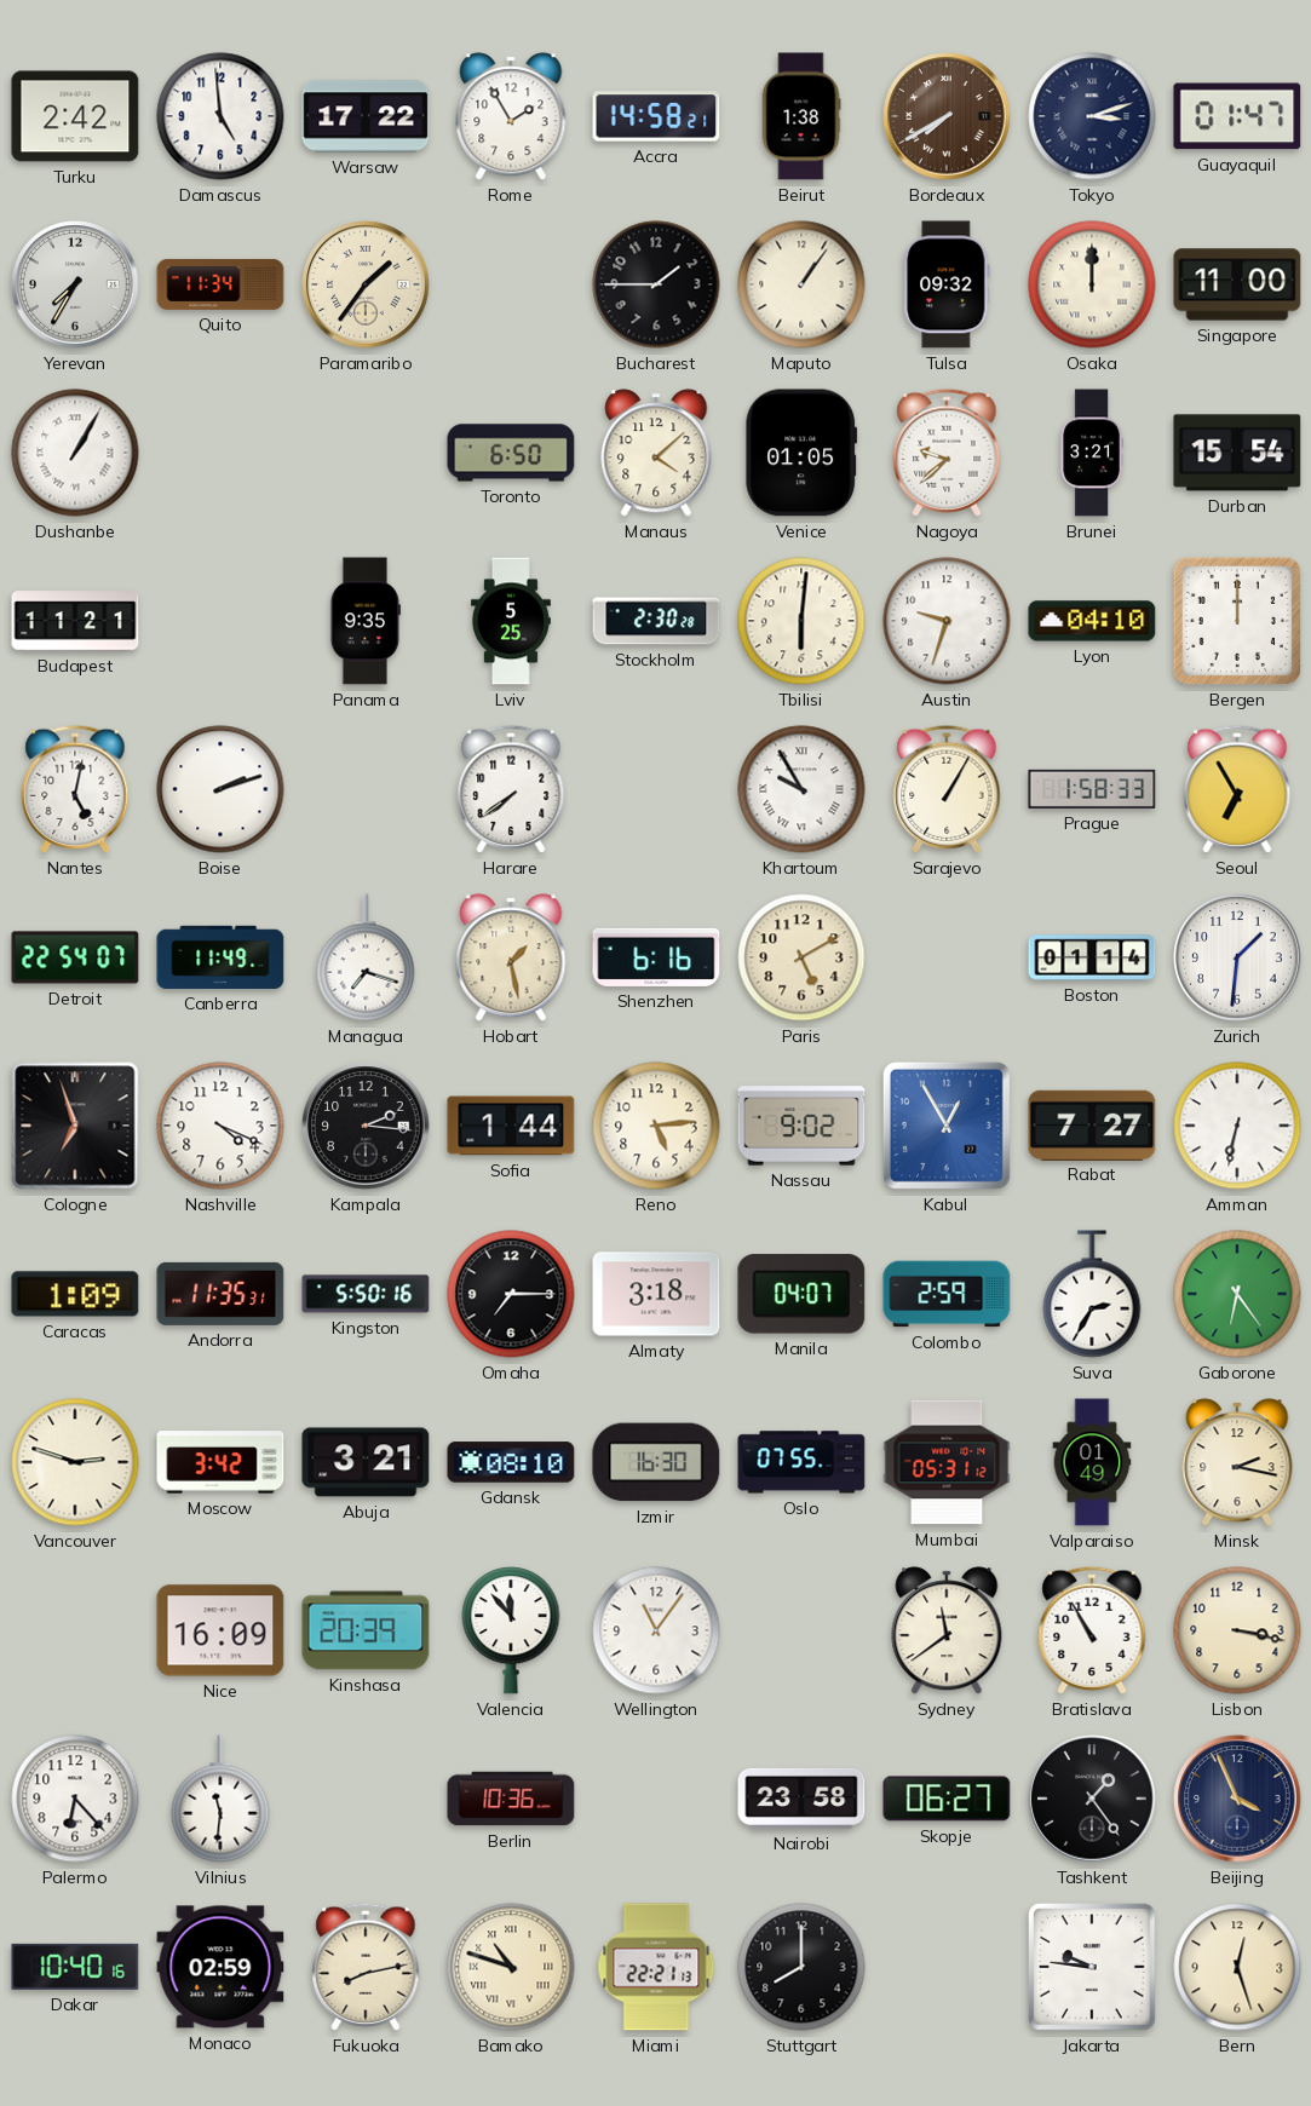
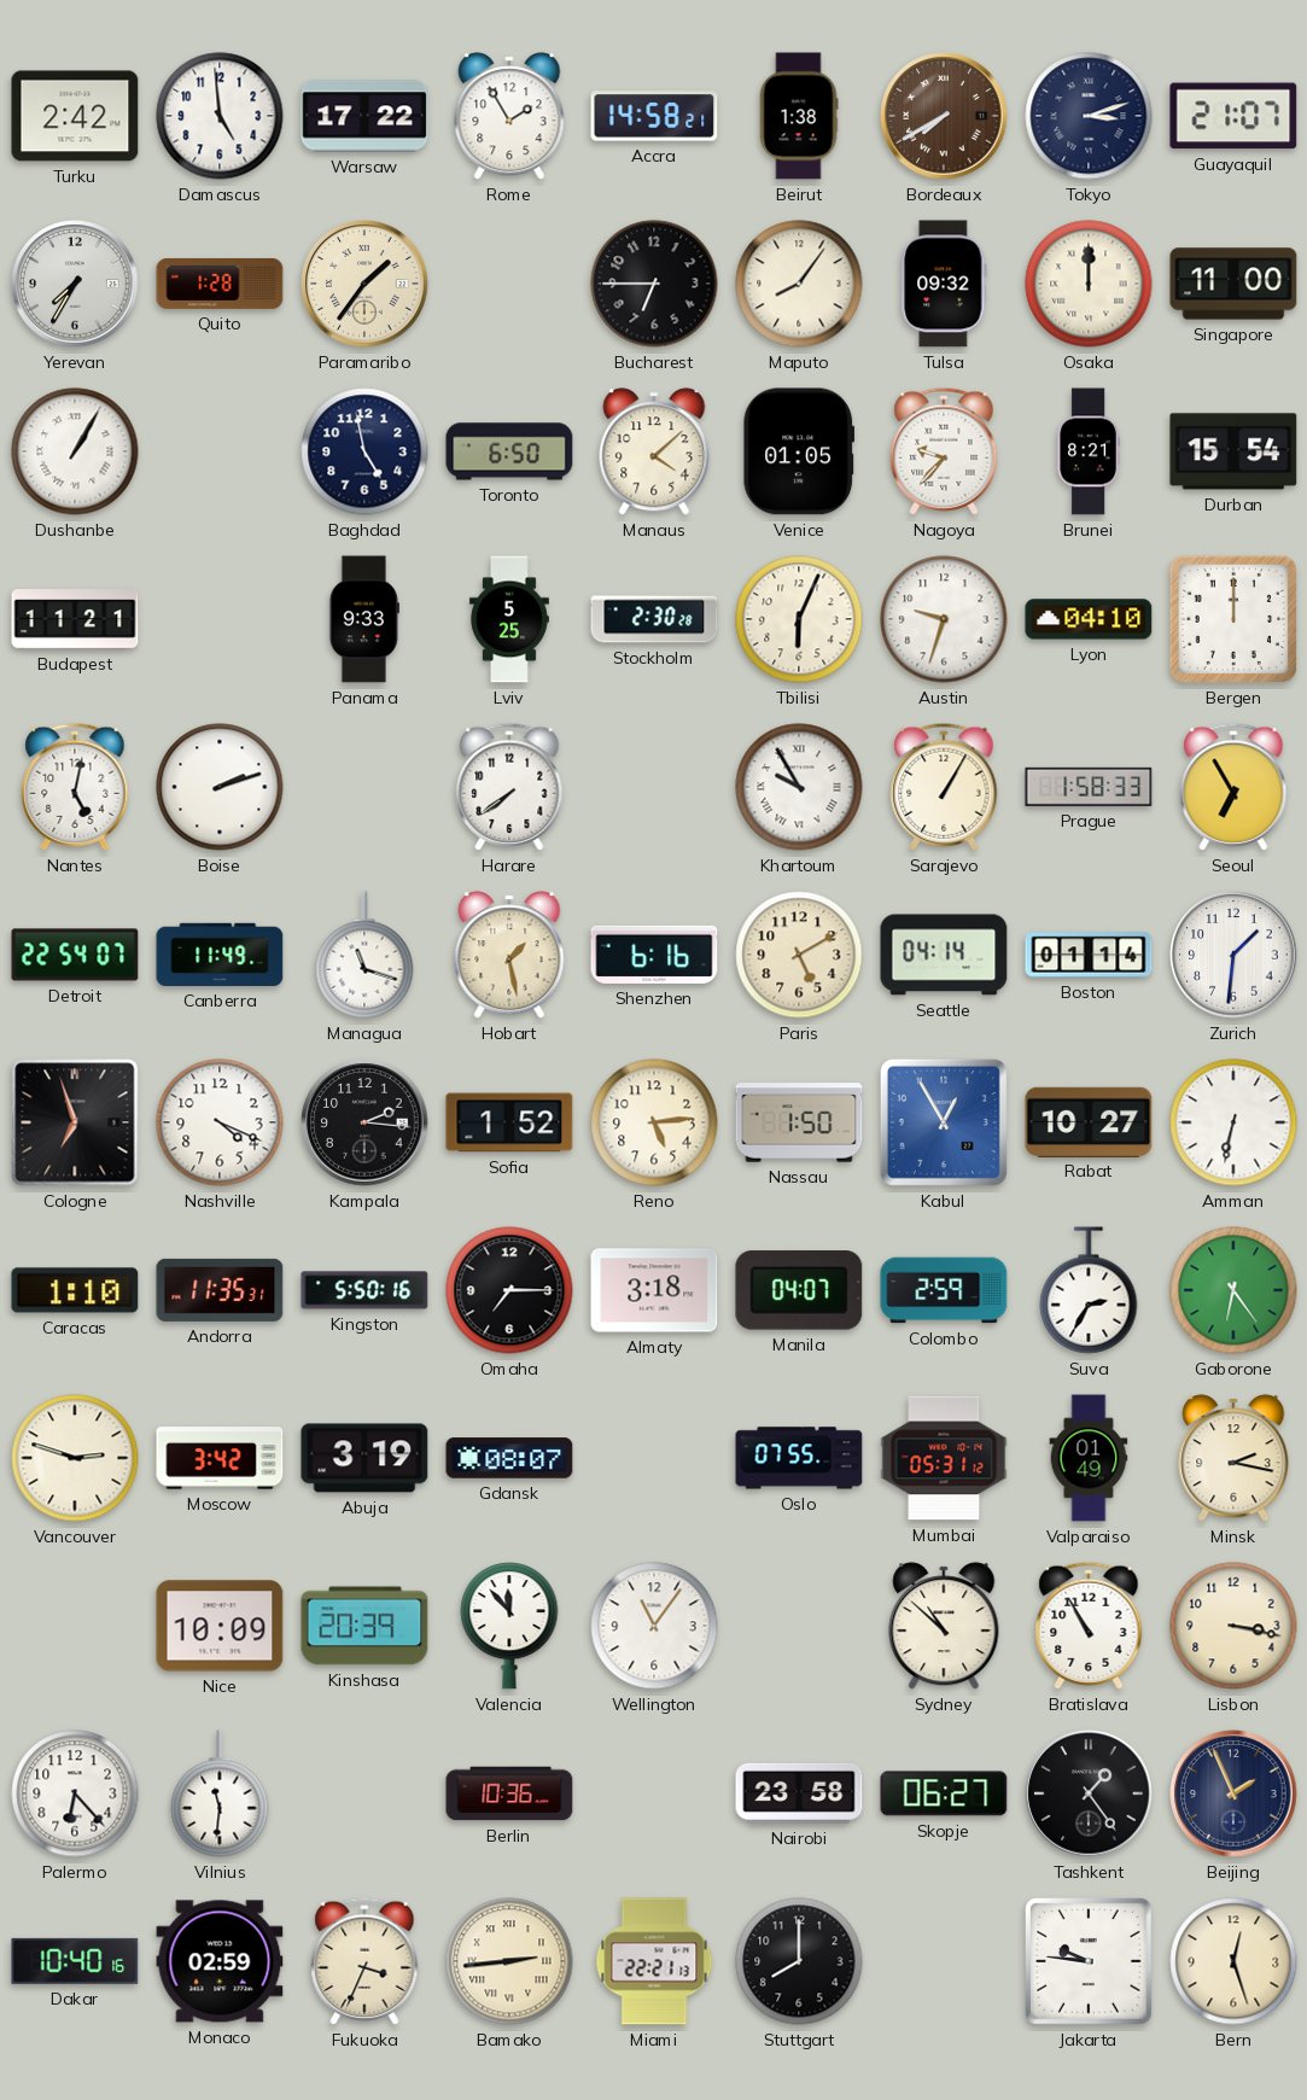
Guayaquil: 01:47 -> 21:07
Quito: 11:34 -> 1:28
Bucharest: 1:45 -> 6:45
Maputo: 1:06 -> 8:06
Baghdad: none -> 4:58
Nagoya: 9:38 -> 9:37
Brunei: 3:21 -> 8:21
Panama: 9:35 -> 9:33
Tbilisi: 6:01 -> 6:04
Managua: 7:18 -> 11:18
Seattle: none -> 04:14
Sofia: 1:44 -> 1:52
Nassau: 9:02 -> 1:50
Rabat: 7:27 -> 10:27
Caracas: 1:09 -> 1:10
Abuja: 3:21 -> 3:19
Gdansk: 08:10 -> 08:07
Izmir: 16:30 -> none
Nice: 16:09 -> 10:09
Sydney: 11:39 -> 10:52
Beijing: 3:56 -> 1:56
Fukuoka: 8:13 -> 3:34
Bamako: 10:48 -> 2:44
